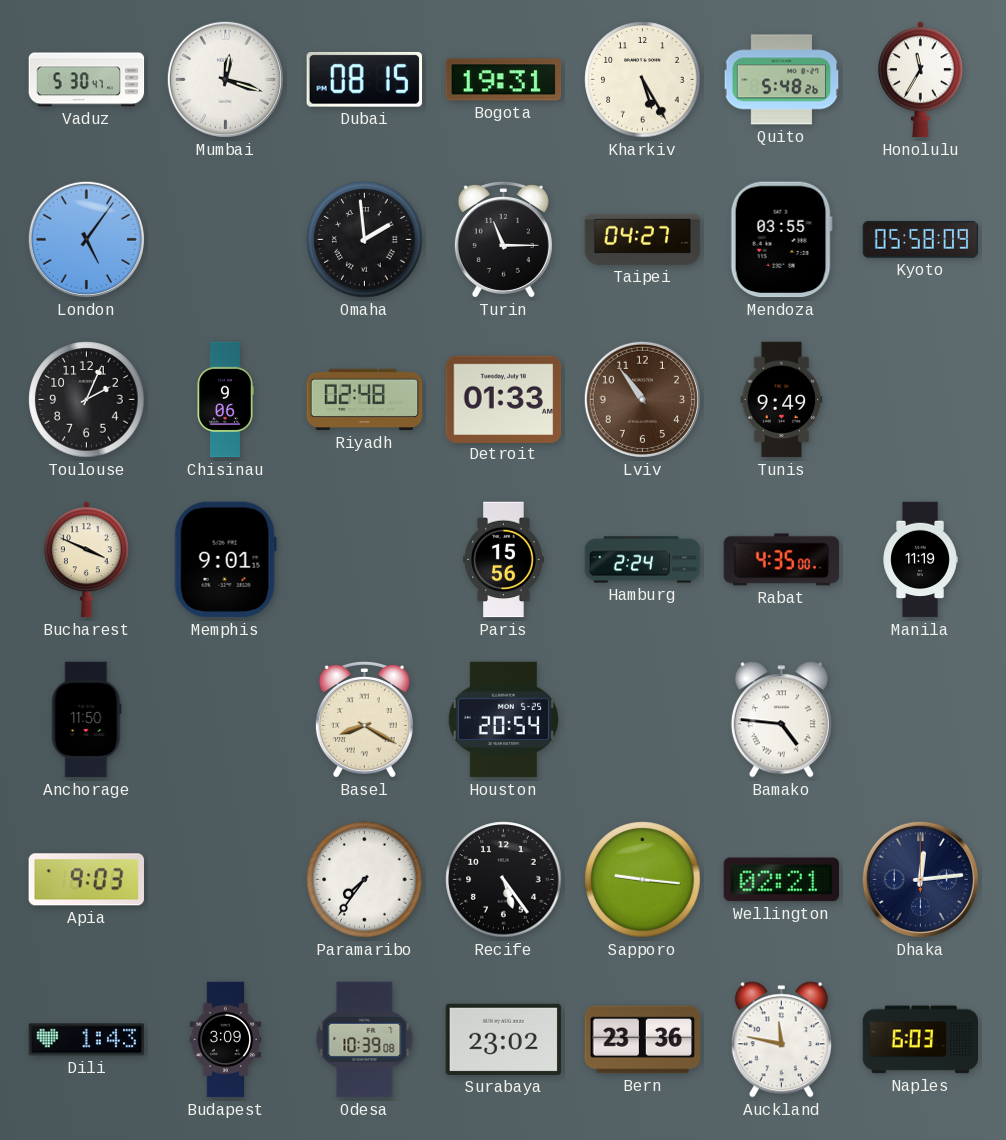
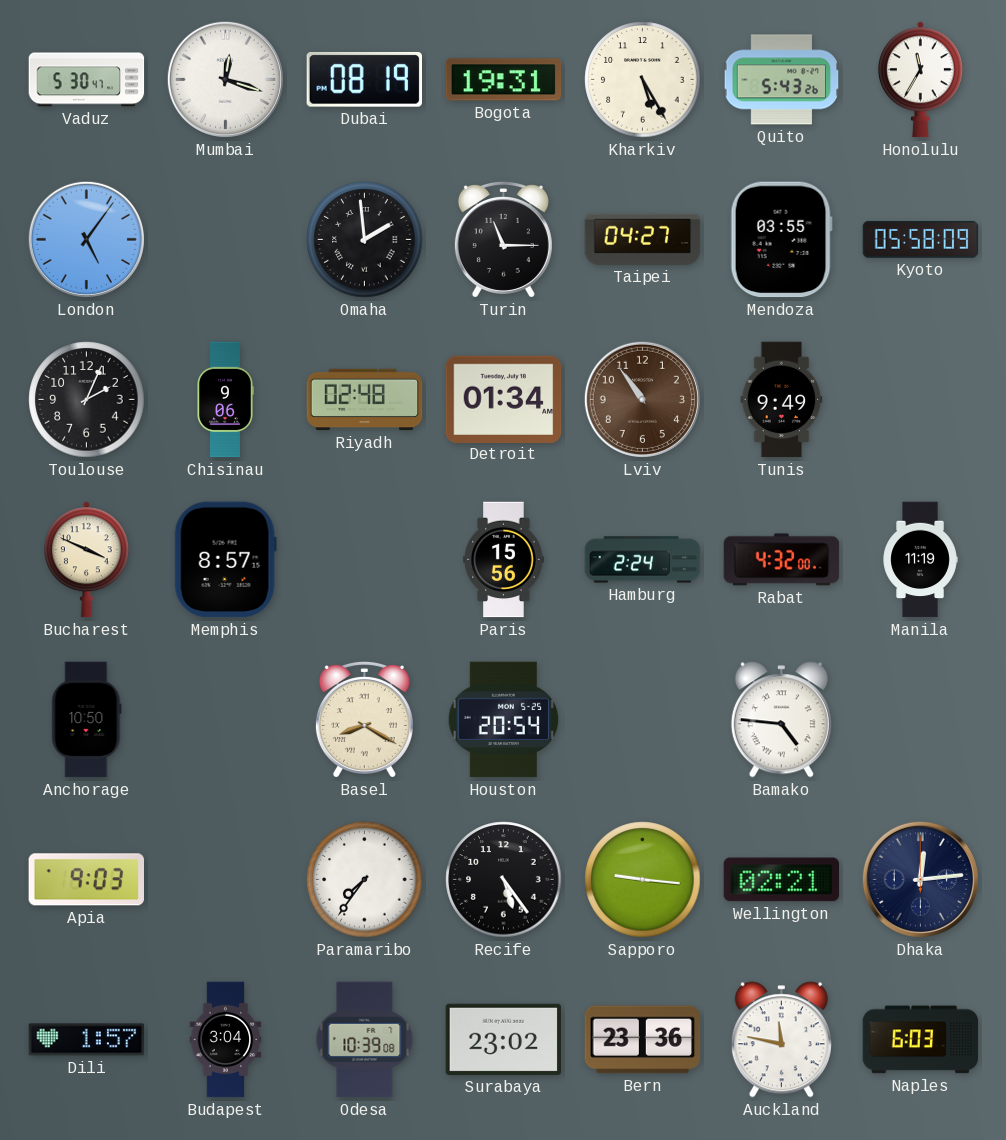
Dubai: 08:15 -> 08:19
Quito: 5:48 -> 5:43
Detroit: 01:33 -> 01:34
Memphis: 9:01 -> 8:57
Rabat: 4:35 -> 4:32
Anchorage: 11:50 -> 10:50
Dili: 1:43 -> 1:57
Budapest: 3:09 -> 3:04
